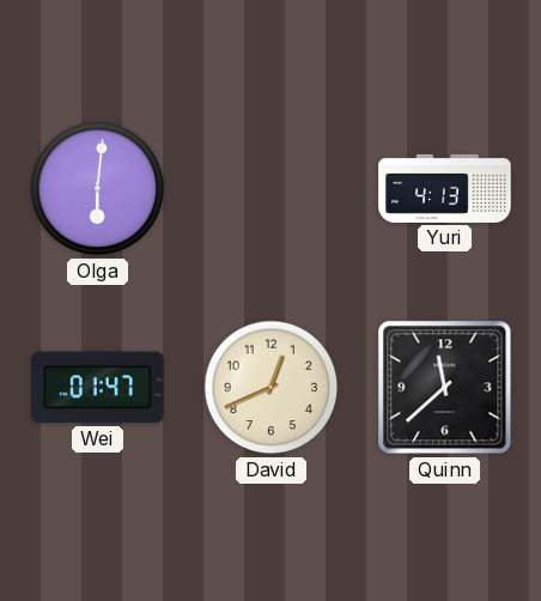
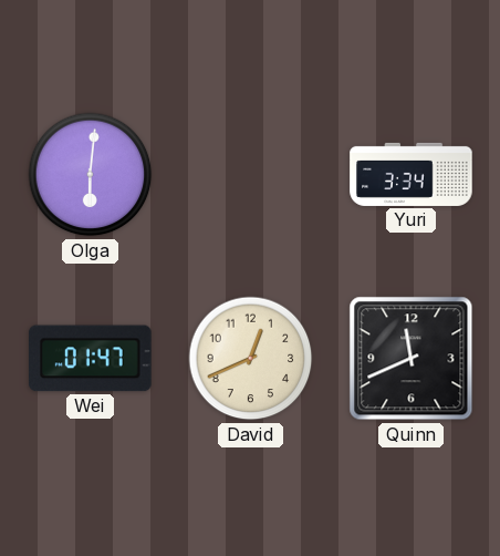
Yuri: 4:13 -> 3:34
Quinn: 11:38 -> 11:41
